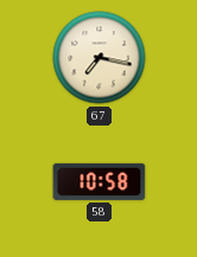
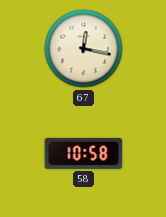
67: 7:17 -> 12:17
